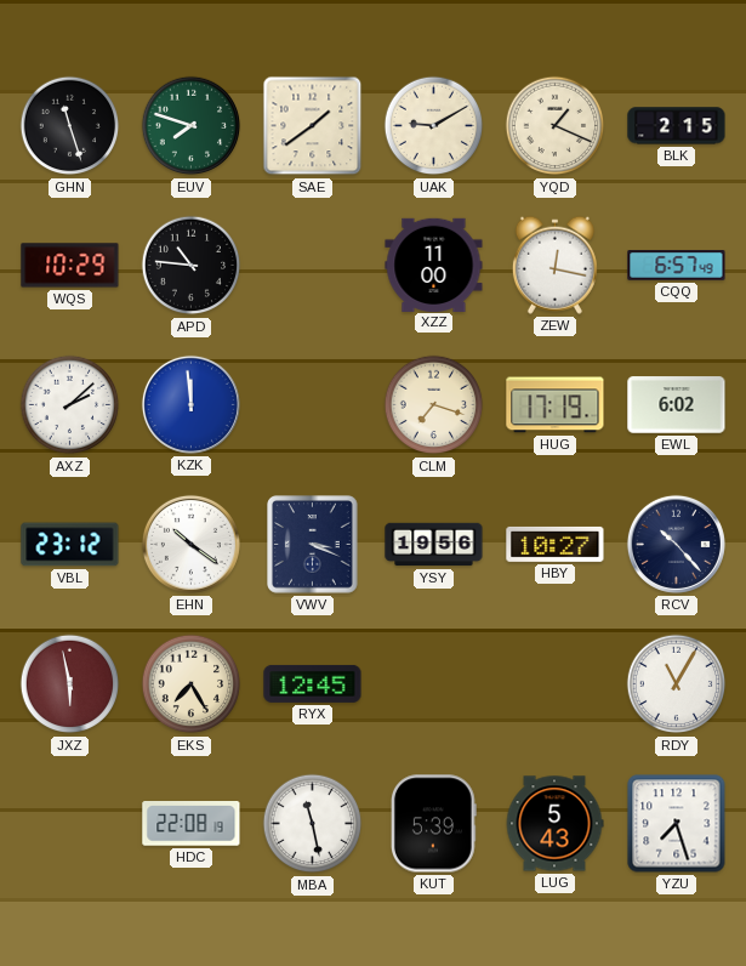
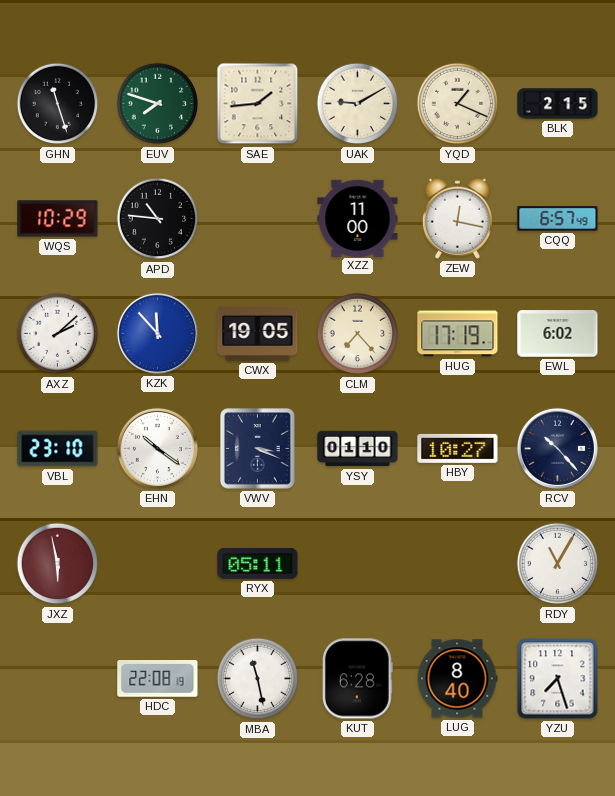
SAE: 1:39 -> 1:44
KZK: 11:59 -> 11:53
CWX: none -> 19:05
CLM: 7:18 -> 7:23
VBL: 23:12 -> 23:10
YSY: 19:56 -> 01:10
EKS: 7:25 -> none
RYX: 12:45 -> 05:11
KUT: 5:39 -> 6:28
LUG: 5:43 -> 8:40
